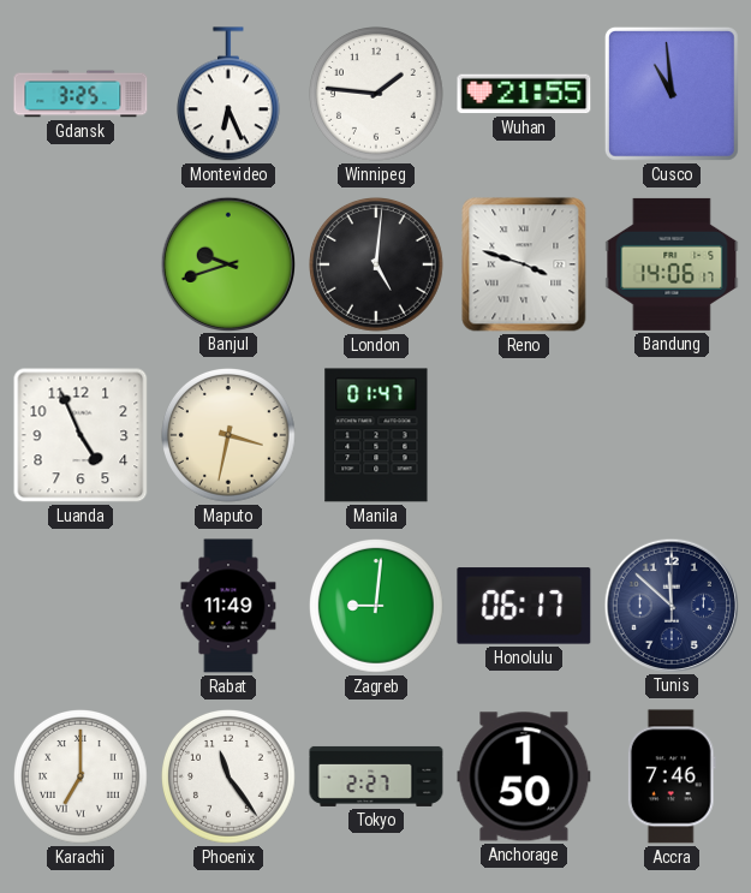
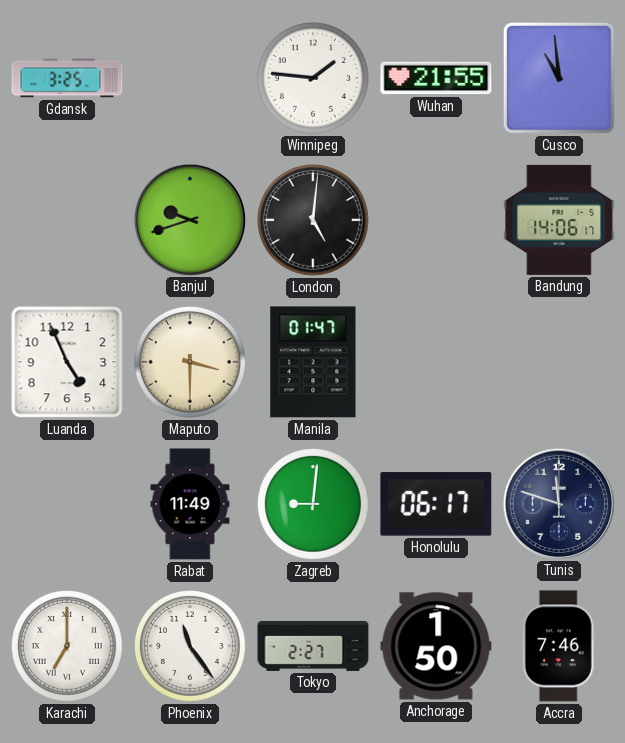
Montevideo: 6:26 -> none
Reno: 3:48 -> none
Maputo: 3:32 -> 3:30
Tunis: 11:52 -> 11:48
